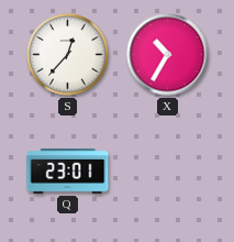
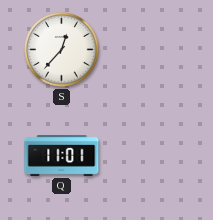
X: 10:35 -> none
Q: 23:01 -> 11:01
